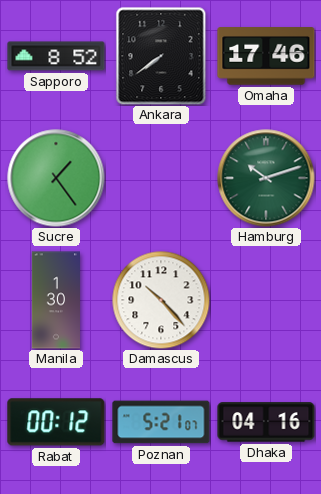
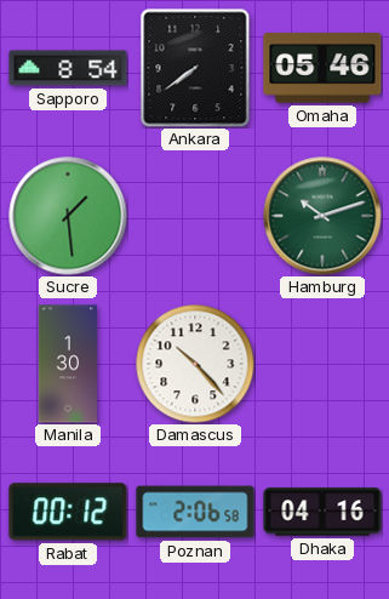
Sapporo: 8:52 -> 8:54
Omaha: 17:46 -> 05:46
Sucre: 1:24 -> 1:29
Poznan: 5:21 -> 2:06
